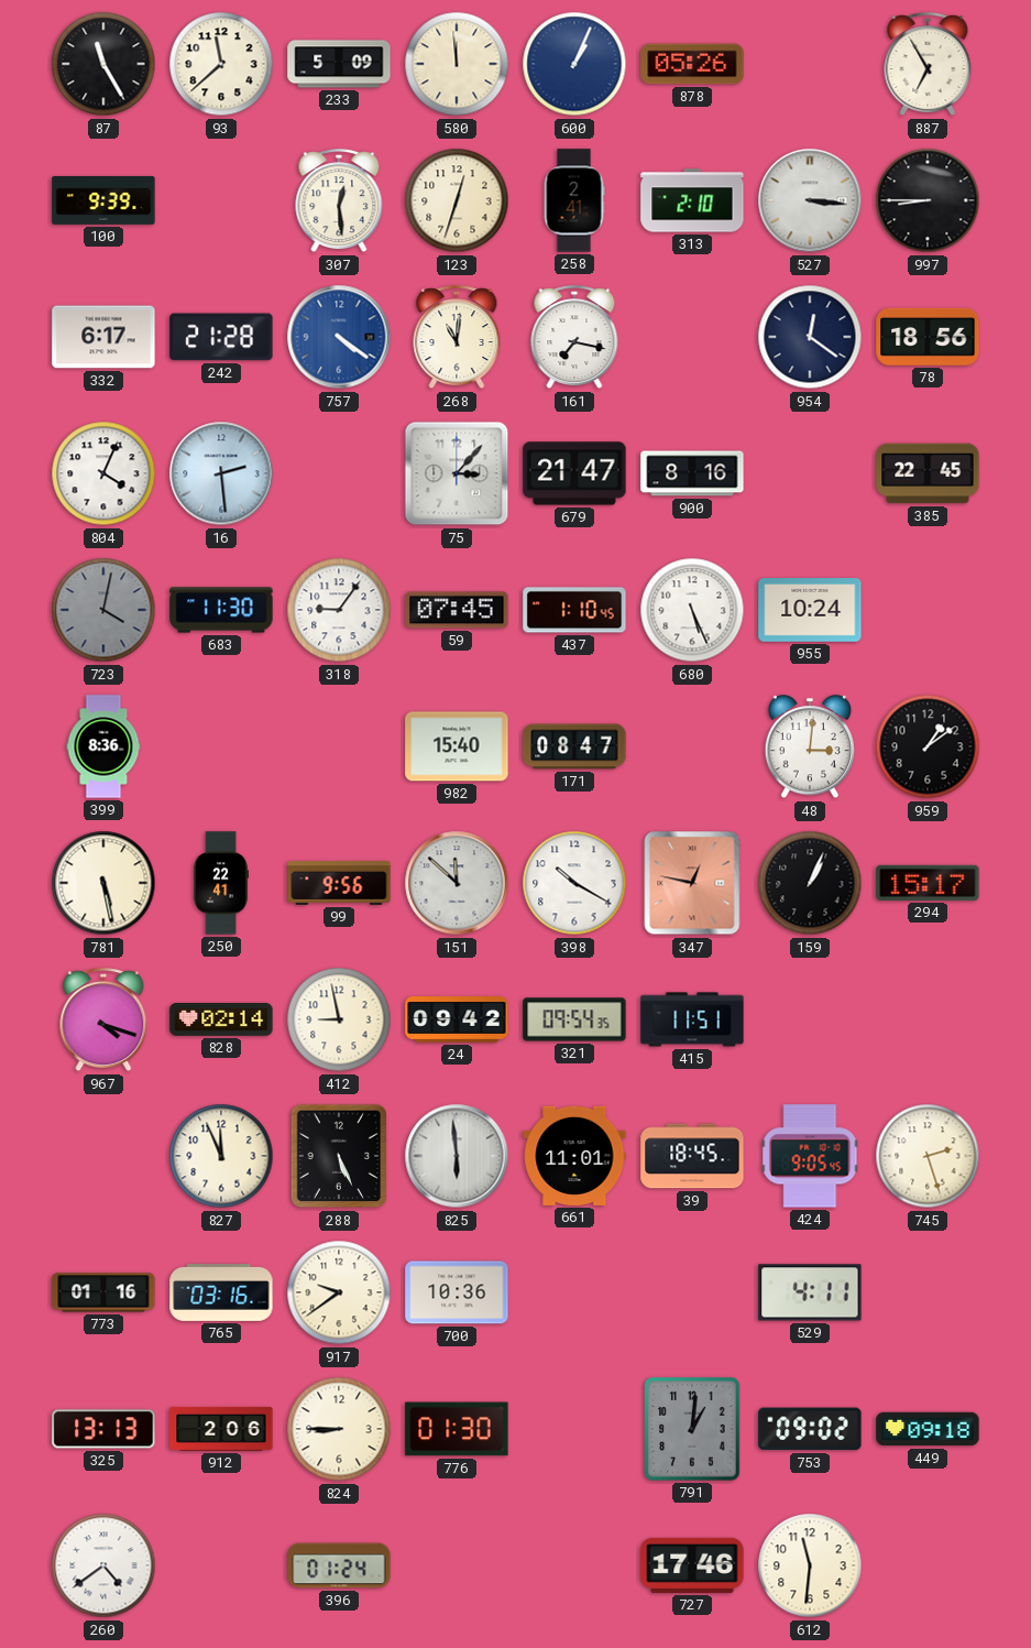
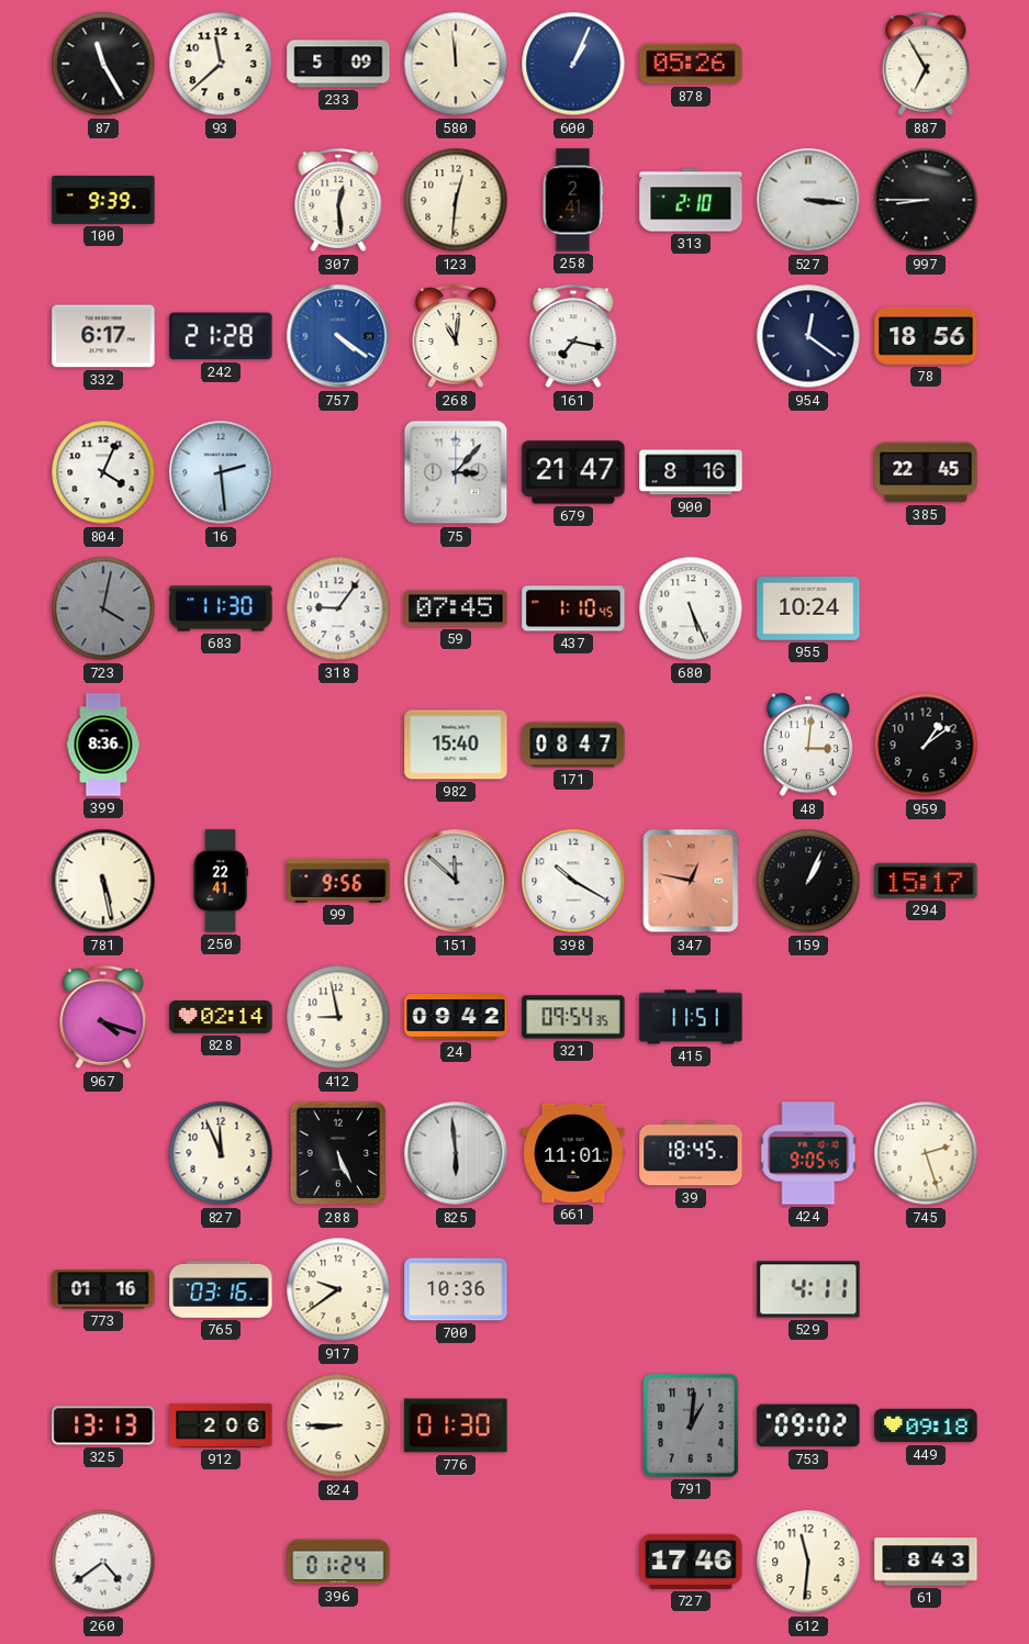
123: 12:33 -> 12:31
61: none -> 8:43
